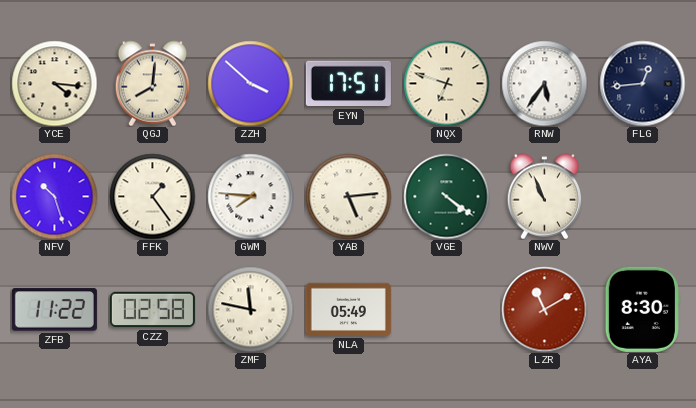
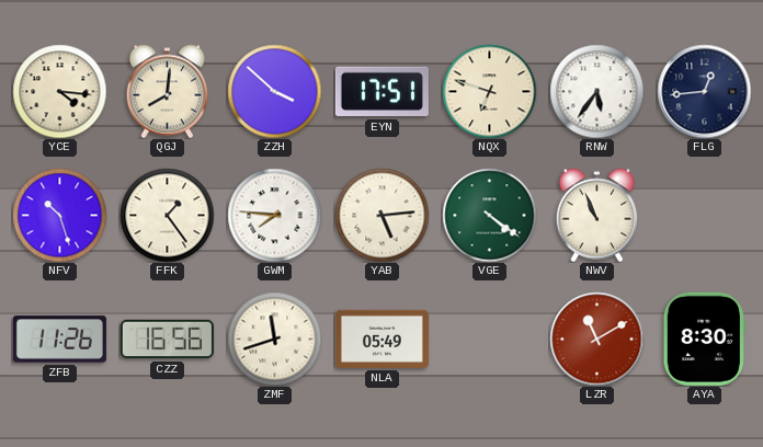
ZFB: 11:22 -> 11:26
CZZ: 02:58 -> 16:56
ZMF: 11:47 -> 11:42
